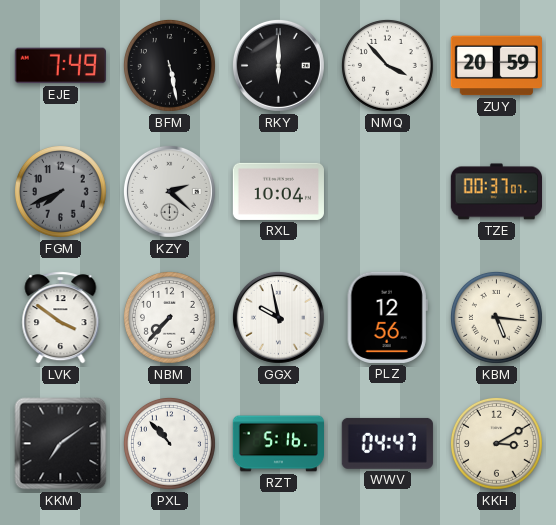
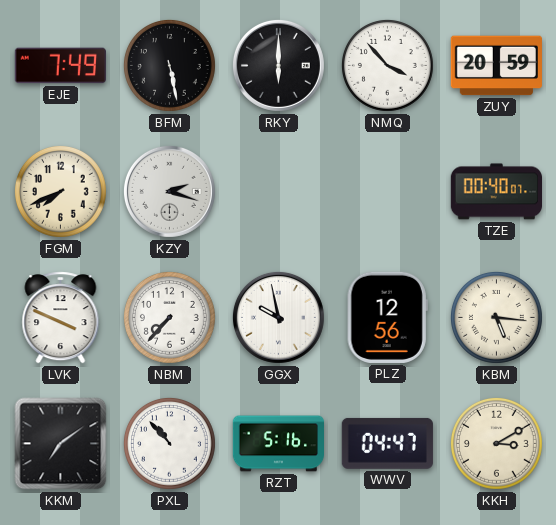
FGM dial: grey -> cream
KZY: 2:22 -> 2:18
RXL: 10:04 -> none
TZE: 00:37 -> 00:40
LVK: 3:51 -> 3:49
